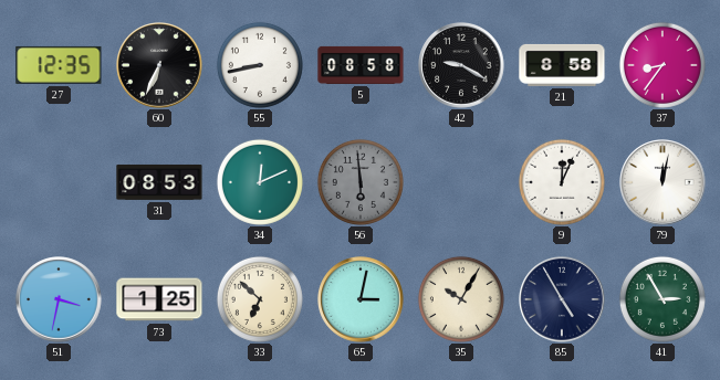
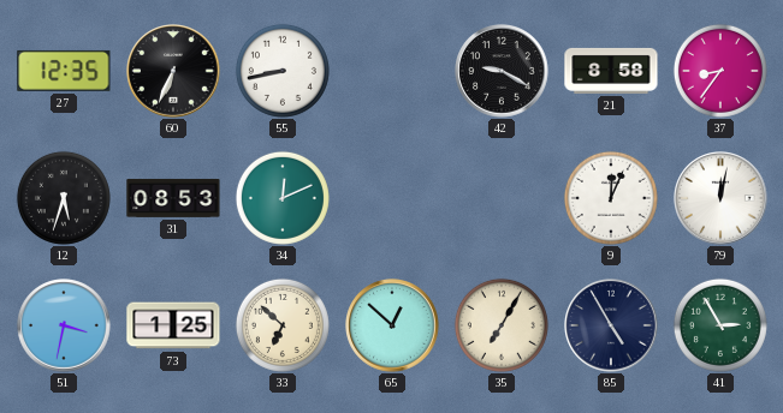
5: 08:58 -> none
12: none -> 5:33
56: 5:59 -> none
65: 3:02 -> 12:52
35: 10:05 -> 7:05
